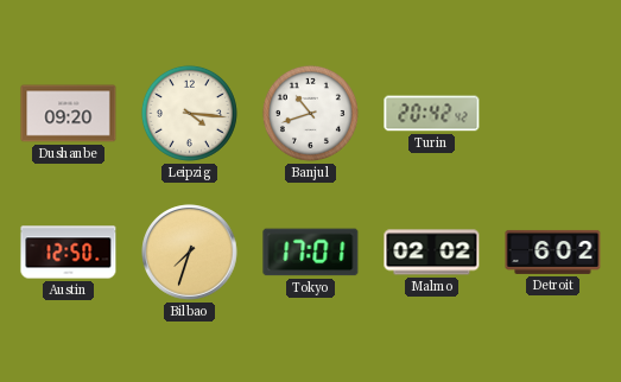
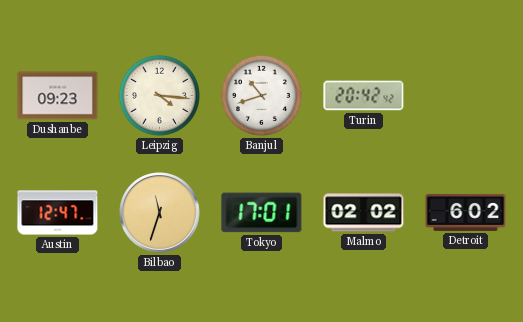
Dushanbe: 09:20 -> 09:23
Austin: 12:50 -> 12:47
Bilbao: 7:33 -> 11:33
